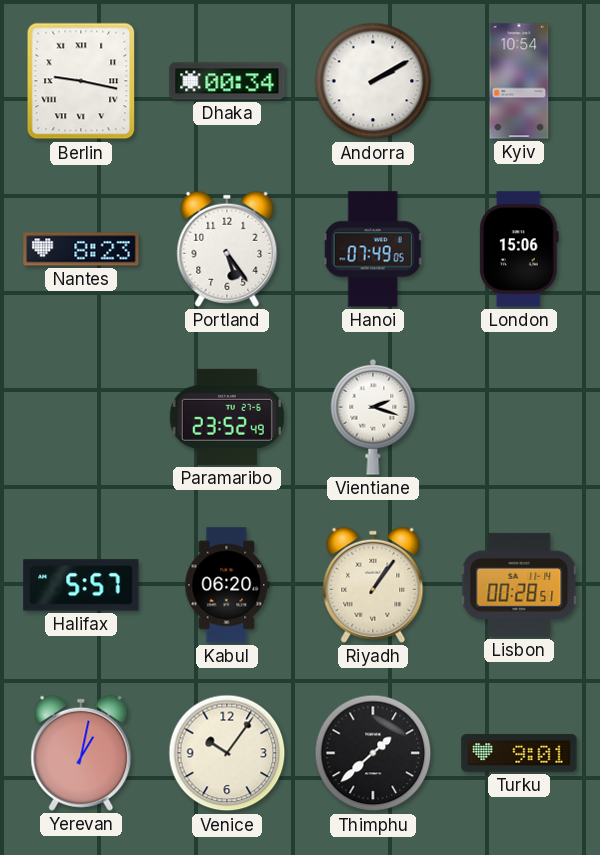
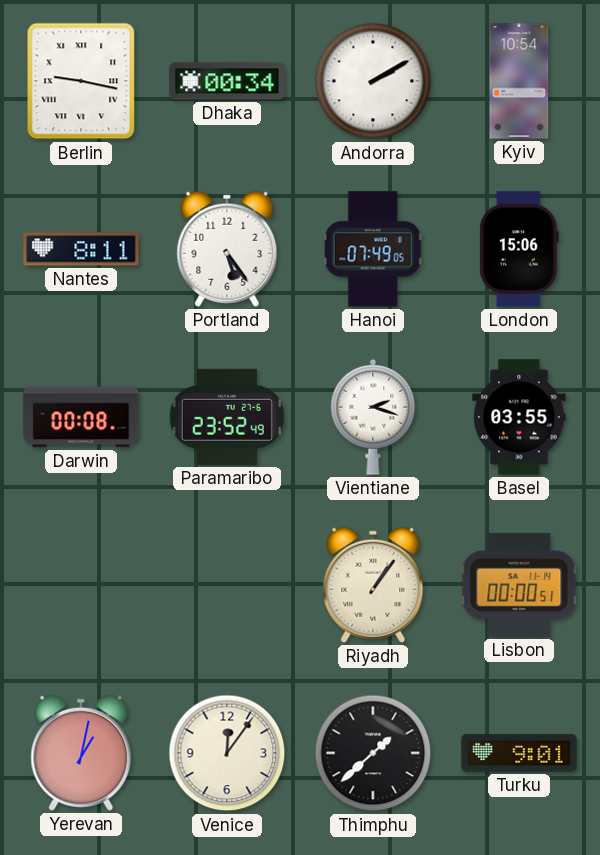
Nantes: 8:23 -> 8:11
Darwin: none -> 00:08
Basel: none -> 03:55
Halifax: 5:57 -> none
Kabul: 06:20 -> none
Lisbon: 00:28 -> 00:00
Venice: 10:06 -> 12:06
